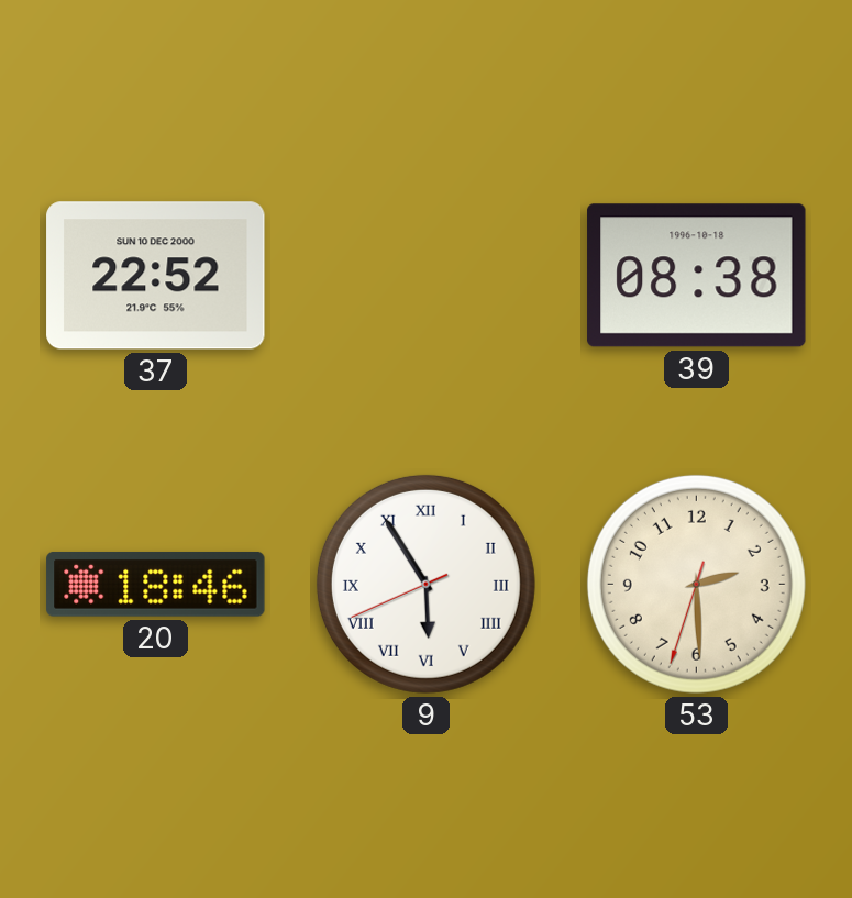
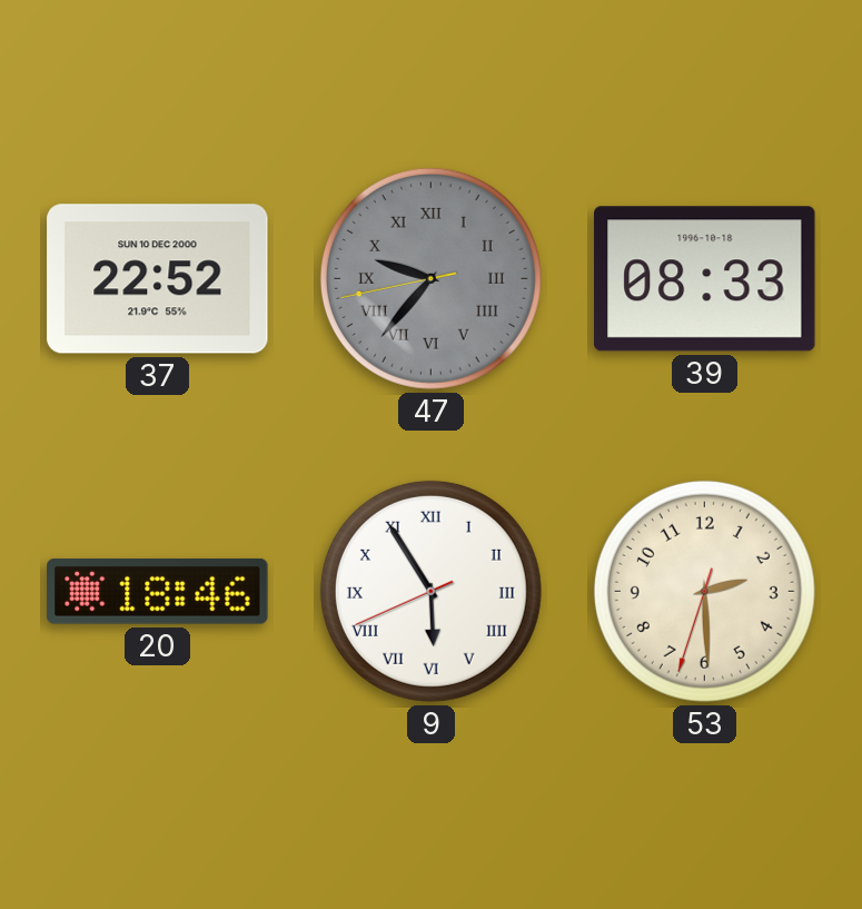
47: none -> 9:36
39: 08:38 -> 08:33
